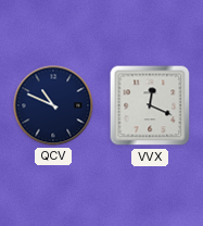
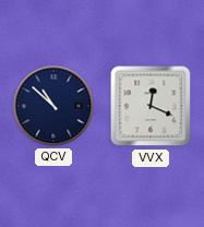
QCV: 10:49 -> 10:52
